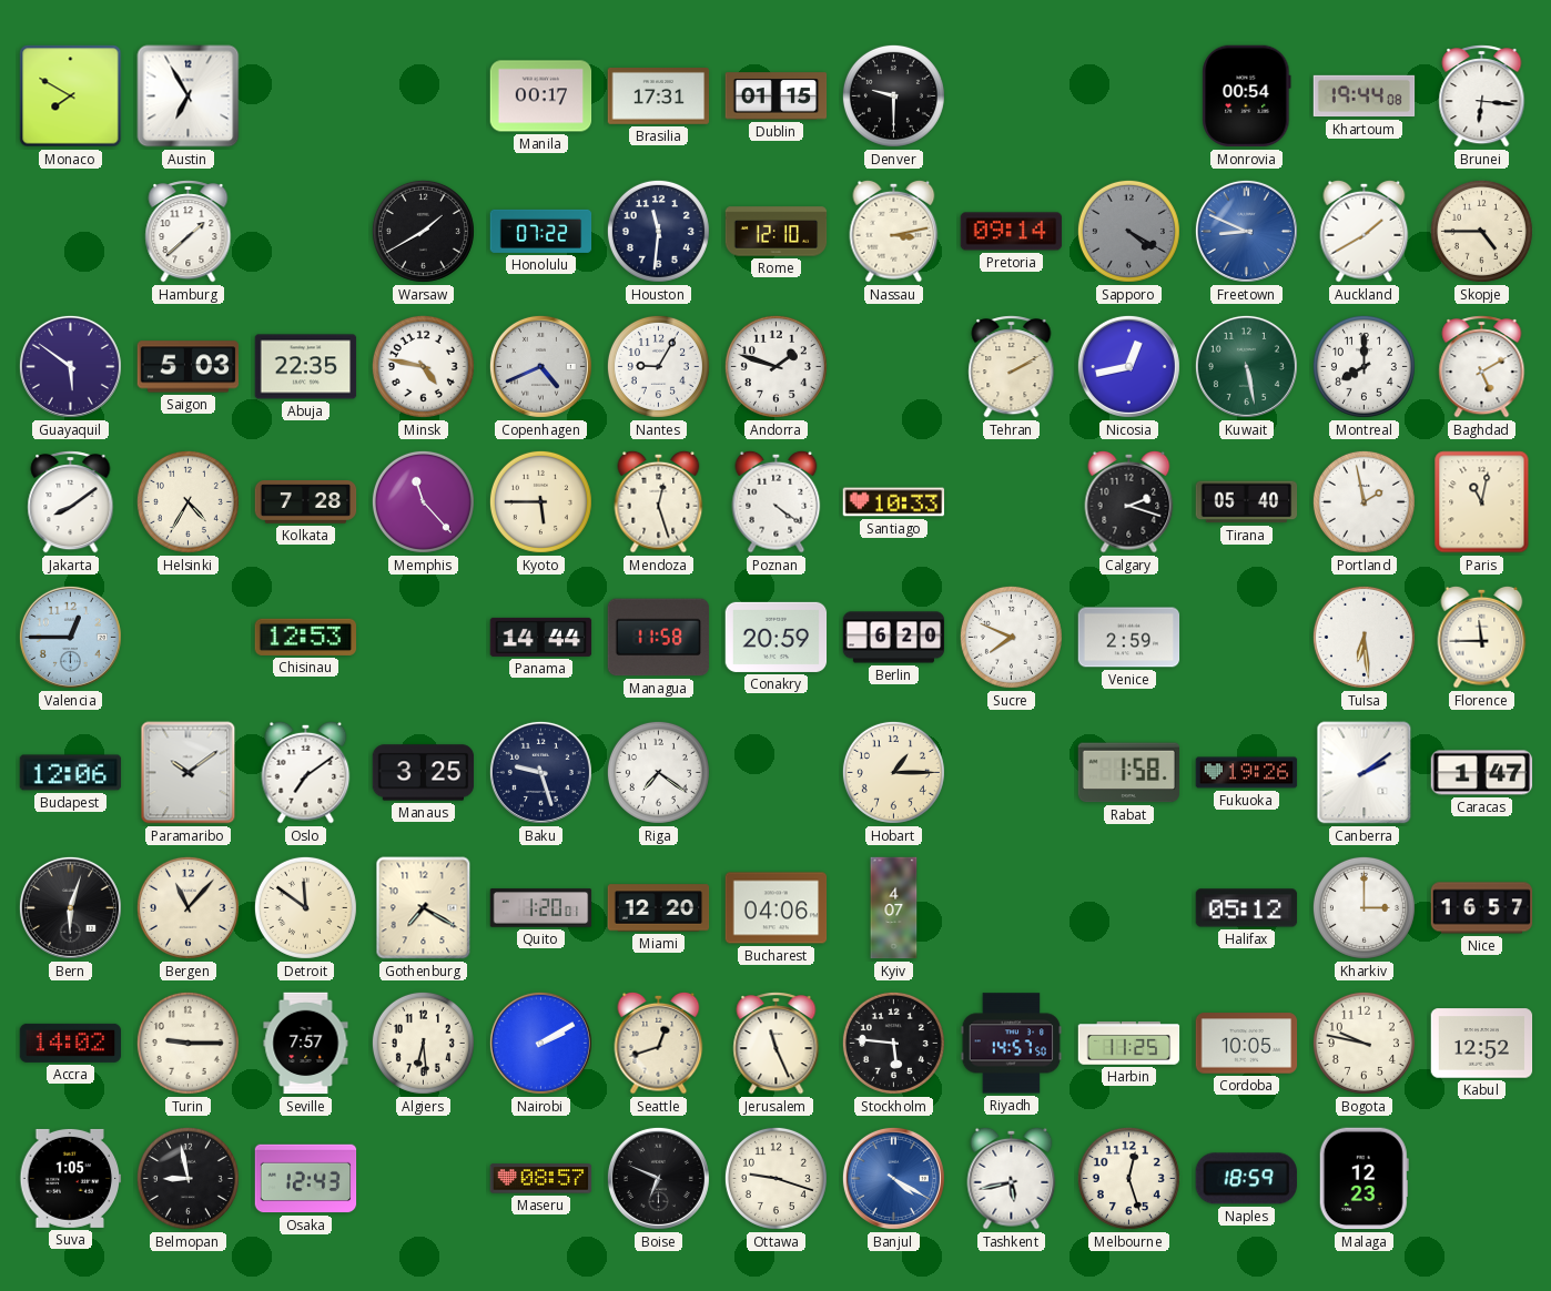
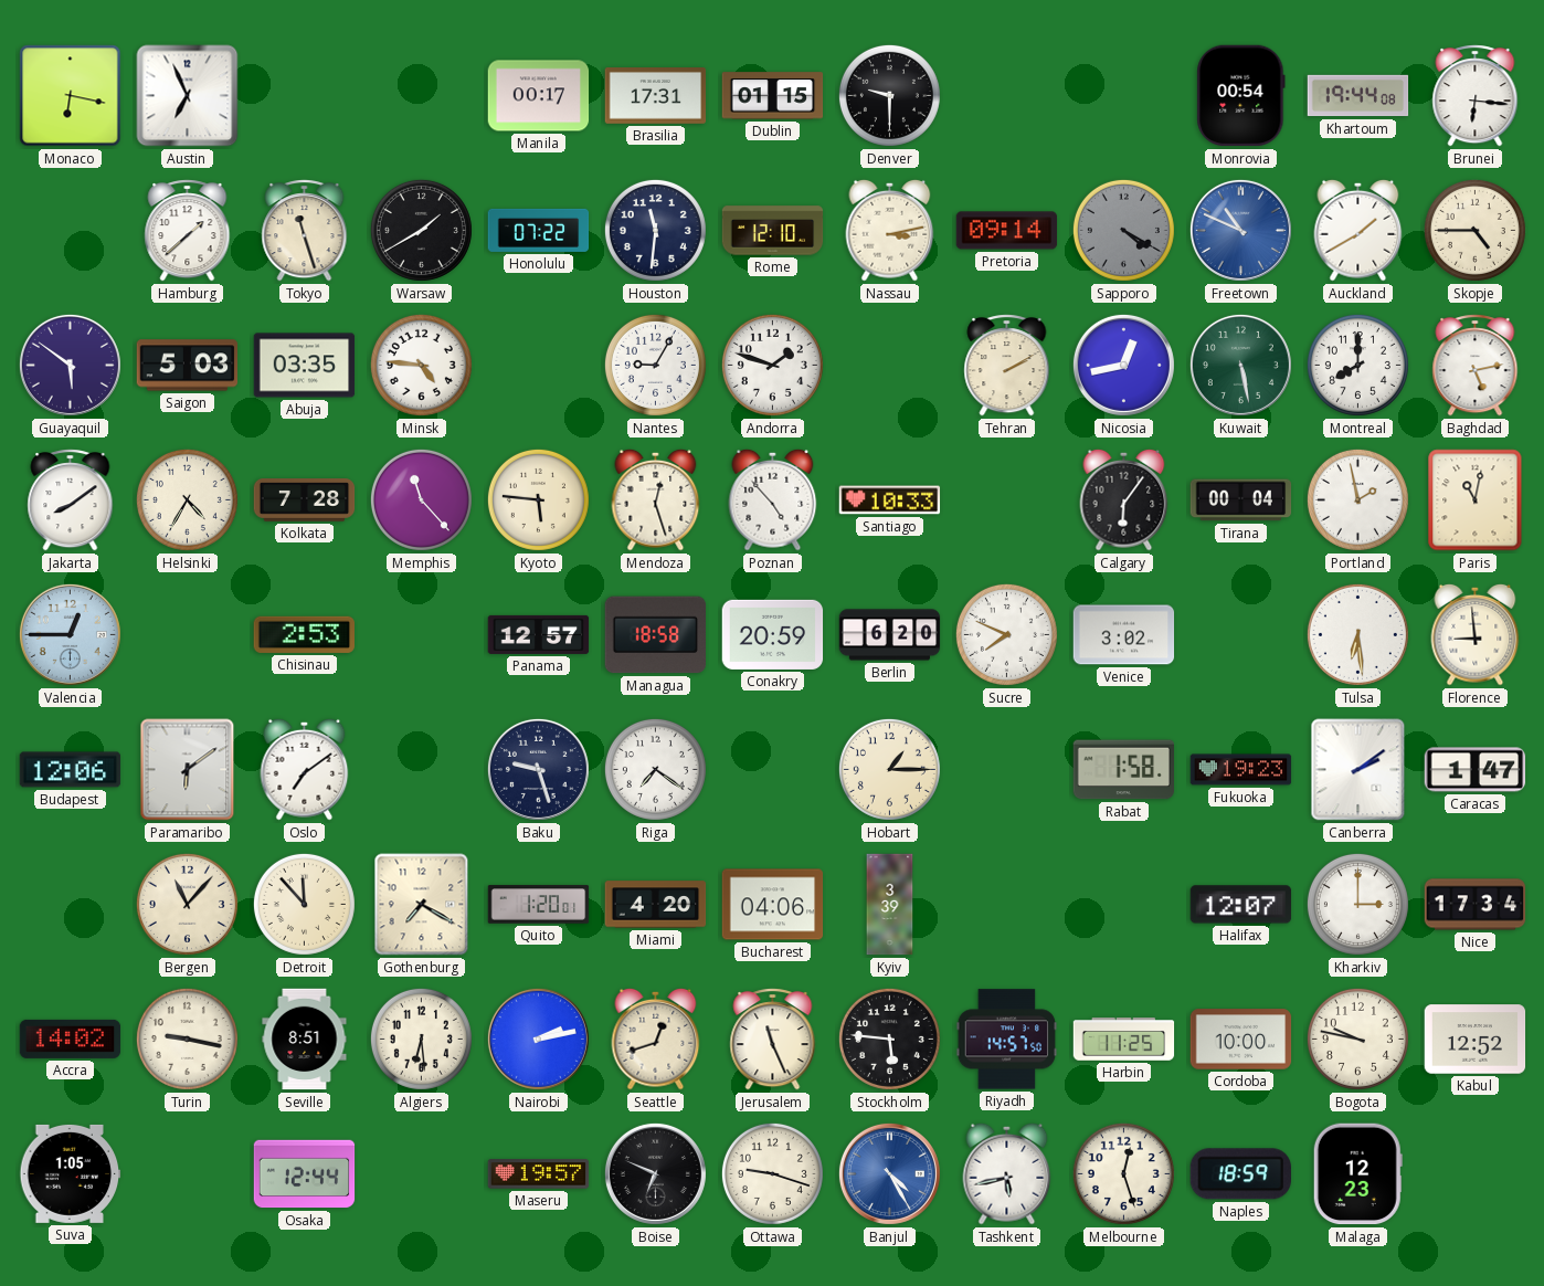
Monaco: 7:50 -> 6:17
Austin: 6:55 -> 6:56
Tokyo: none -> 11:27
Freetown: 8:49 -> 10:49
Abuja: 22:35 -> 03:35
Minsk: 4:47 -> 4:46
Copenhagen: 4:41 -> none
Baghdad: 5:10 -> 5:13
Kyoto: 5:45 -> 5:46
Poznan: 4:21 -> 4:53
Calgary: 2:18 -> 6:06
Tirana: 05:40 -> 00:04
Chisinau: 12:53 -> 2:53
Panama: 14:44 -> 12:57
Managua: 11:58 -> 18:58
Venice: 2:59 -> 3:02
Florence: 11:45 -> 8:59
Paramaribo: 10:09 -> 6:09
Manaus: 3:25 -> none
Fukuoka: 19:26 -> 19:23
Bern: 6:03 -> none
Detroit: 11:51 -> 11:53
Miami: 12:20 -> 4:20
Kyiv: 4:07 -> 3:39
Halifax: 05:12 -> 12:07
Nice: 16:57 -> 17:34
Turin: 9:15 -> 9:17
Seville: 7:57 -> 8:51
Nairobi: 2:10 -> 2:13
Cordoba: 10:05 -> 10:00
Belmopan: 8:58 -> none
Osaka: 12:43 -> 12:44
Maseru: 08:57 -> 19:57
Banjul: 4:20 -> 4:25
